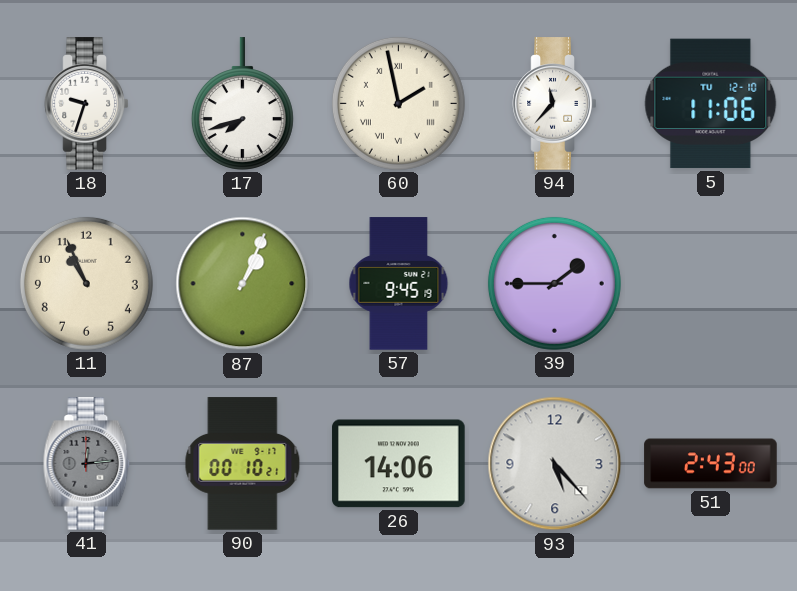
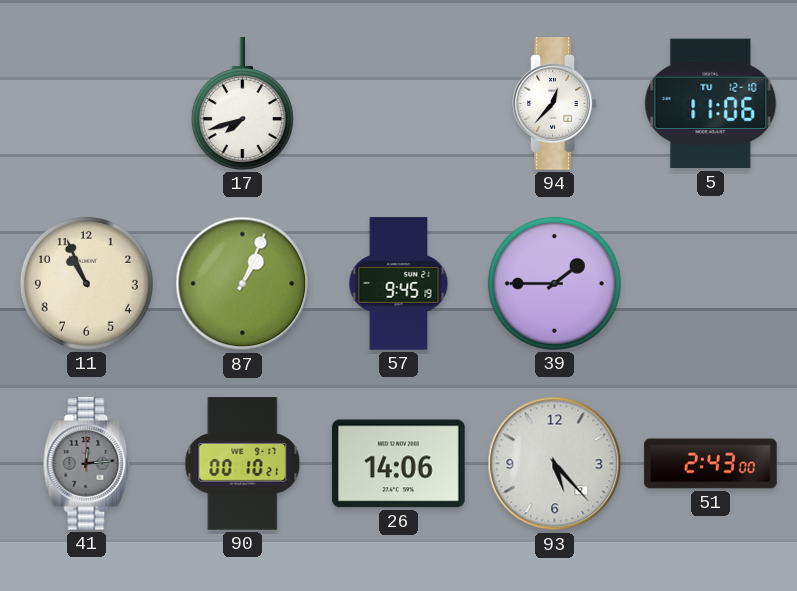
18: 9:33 -> none
60: 1:58 -> none
94: 11:37 -> 12:37
